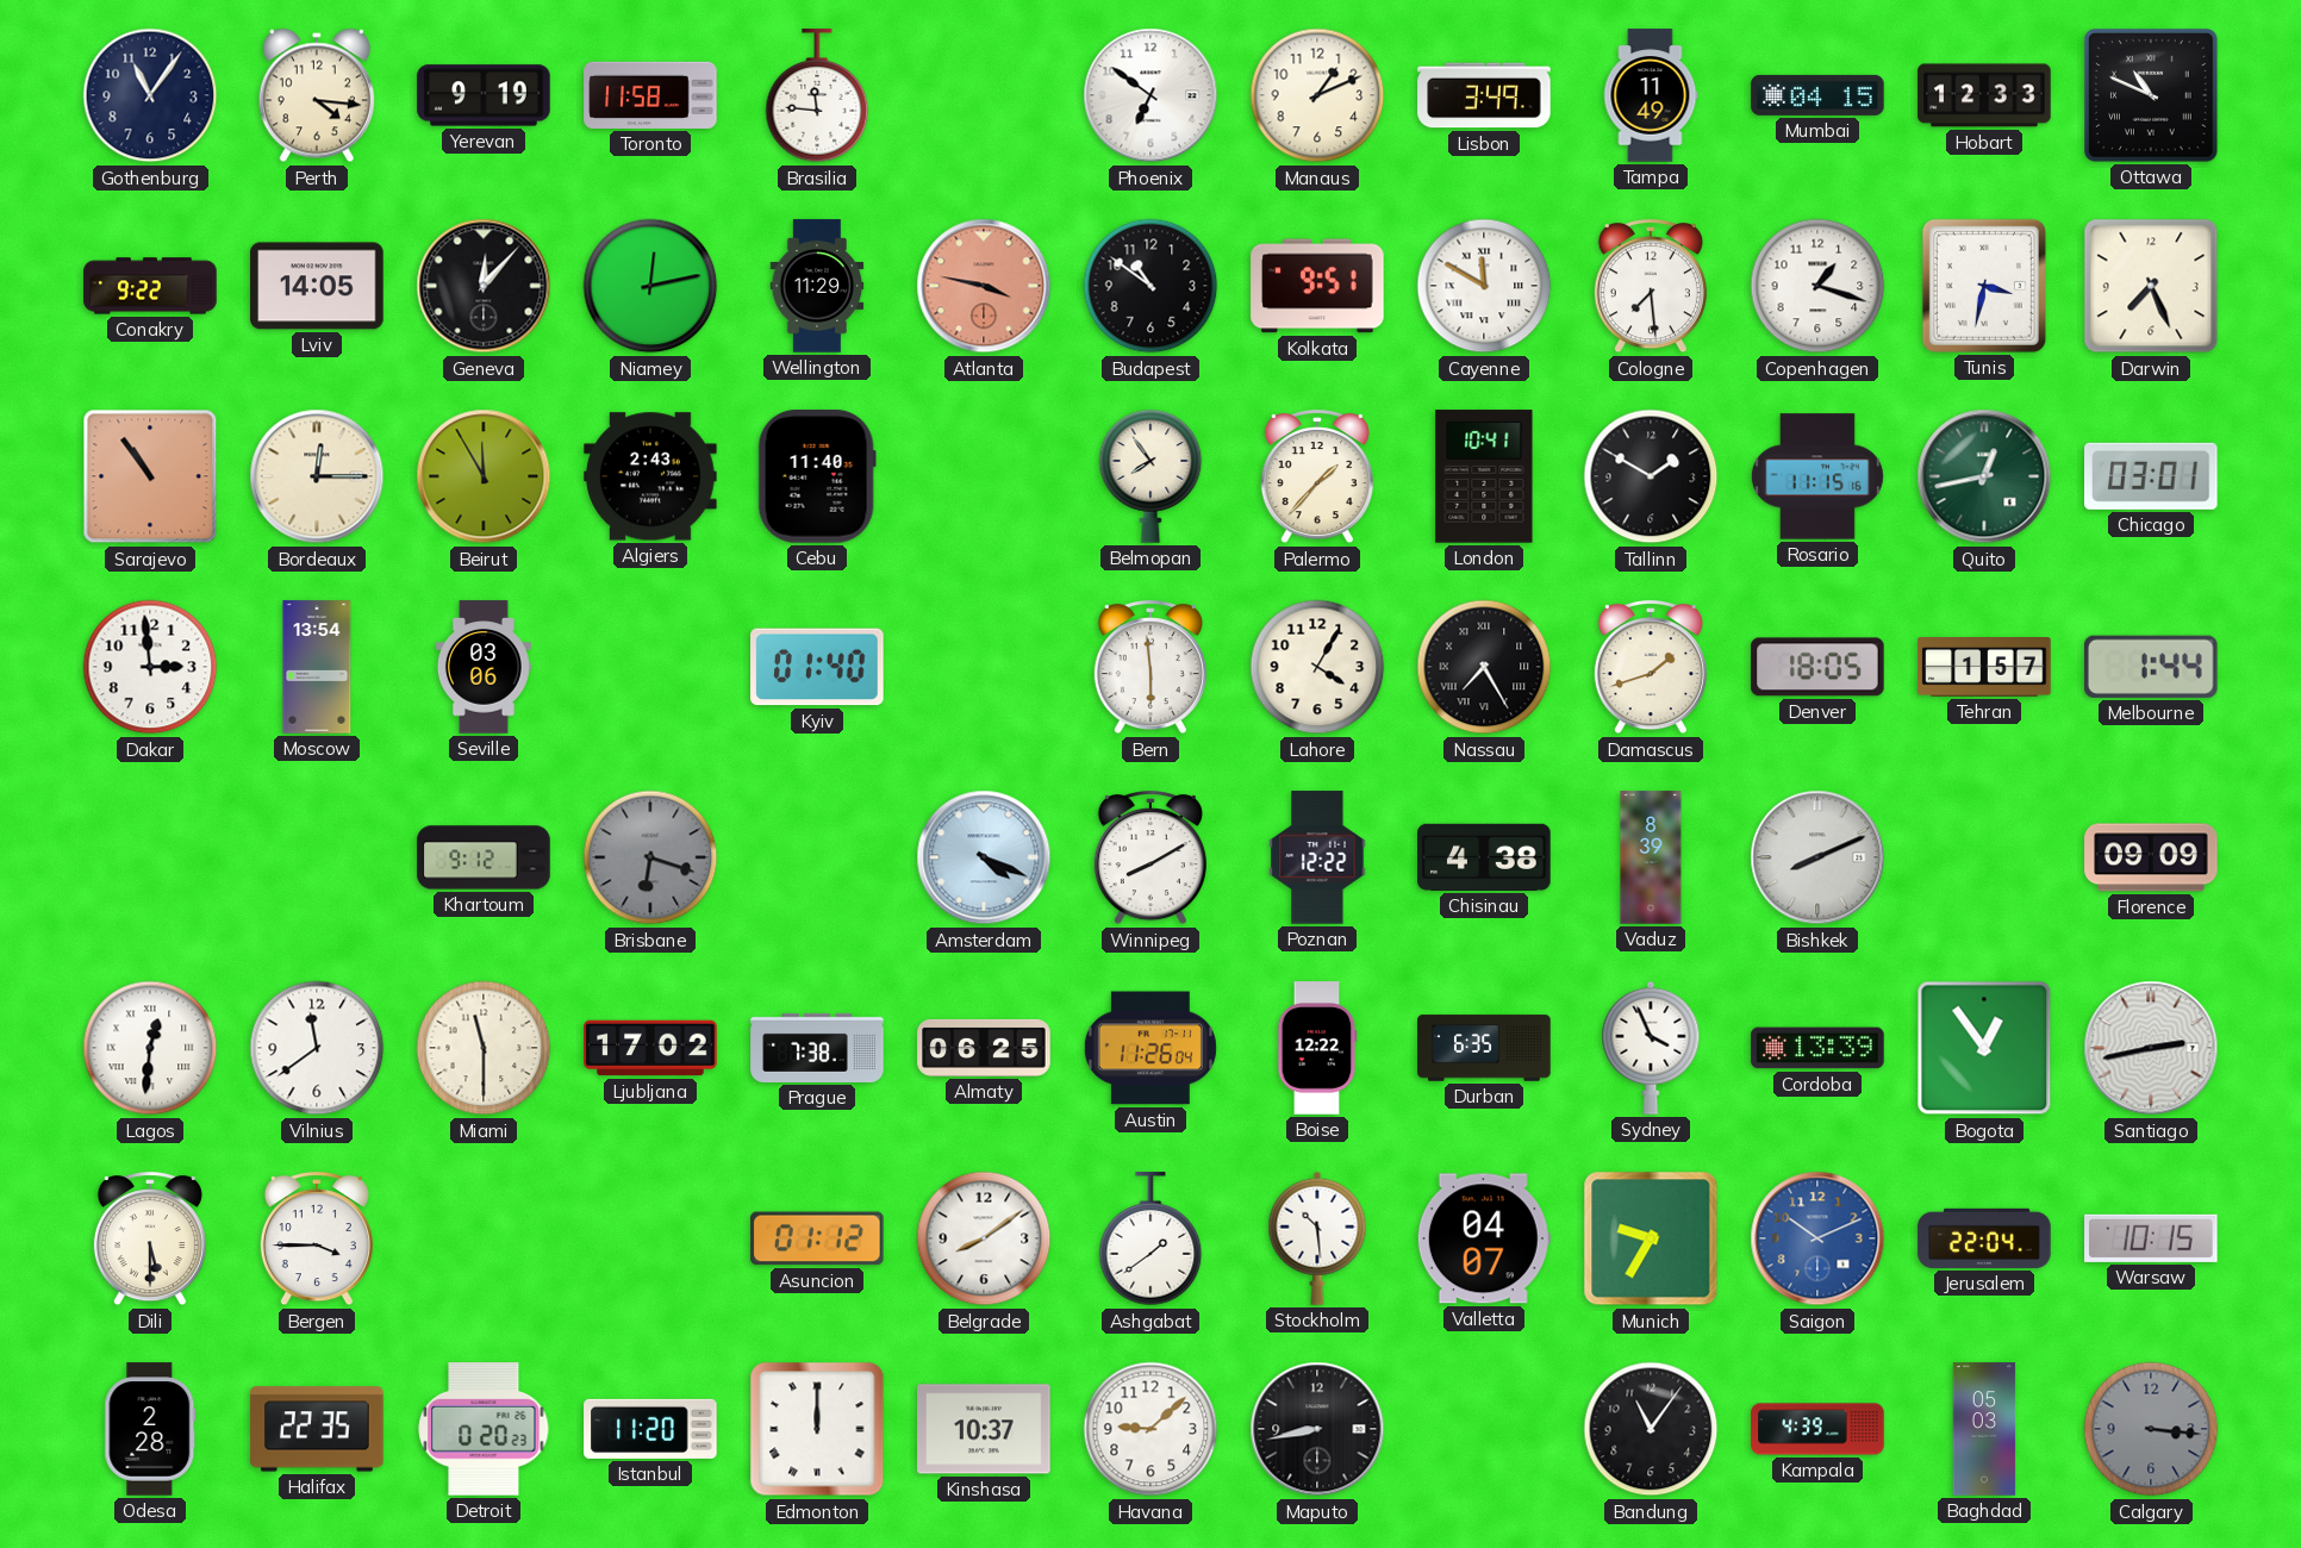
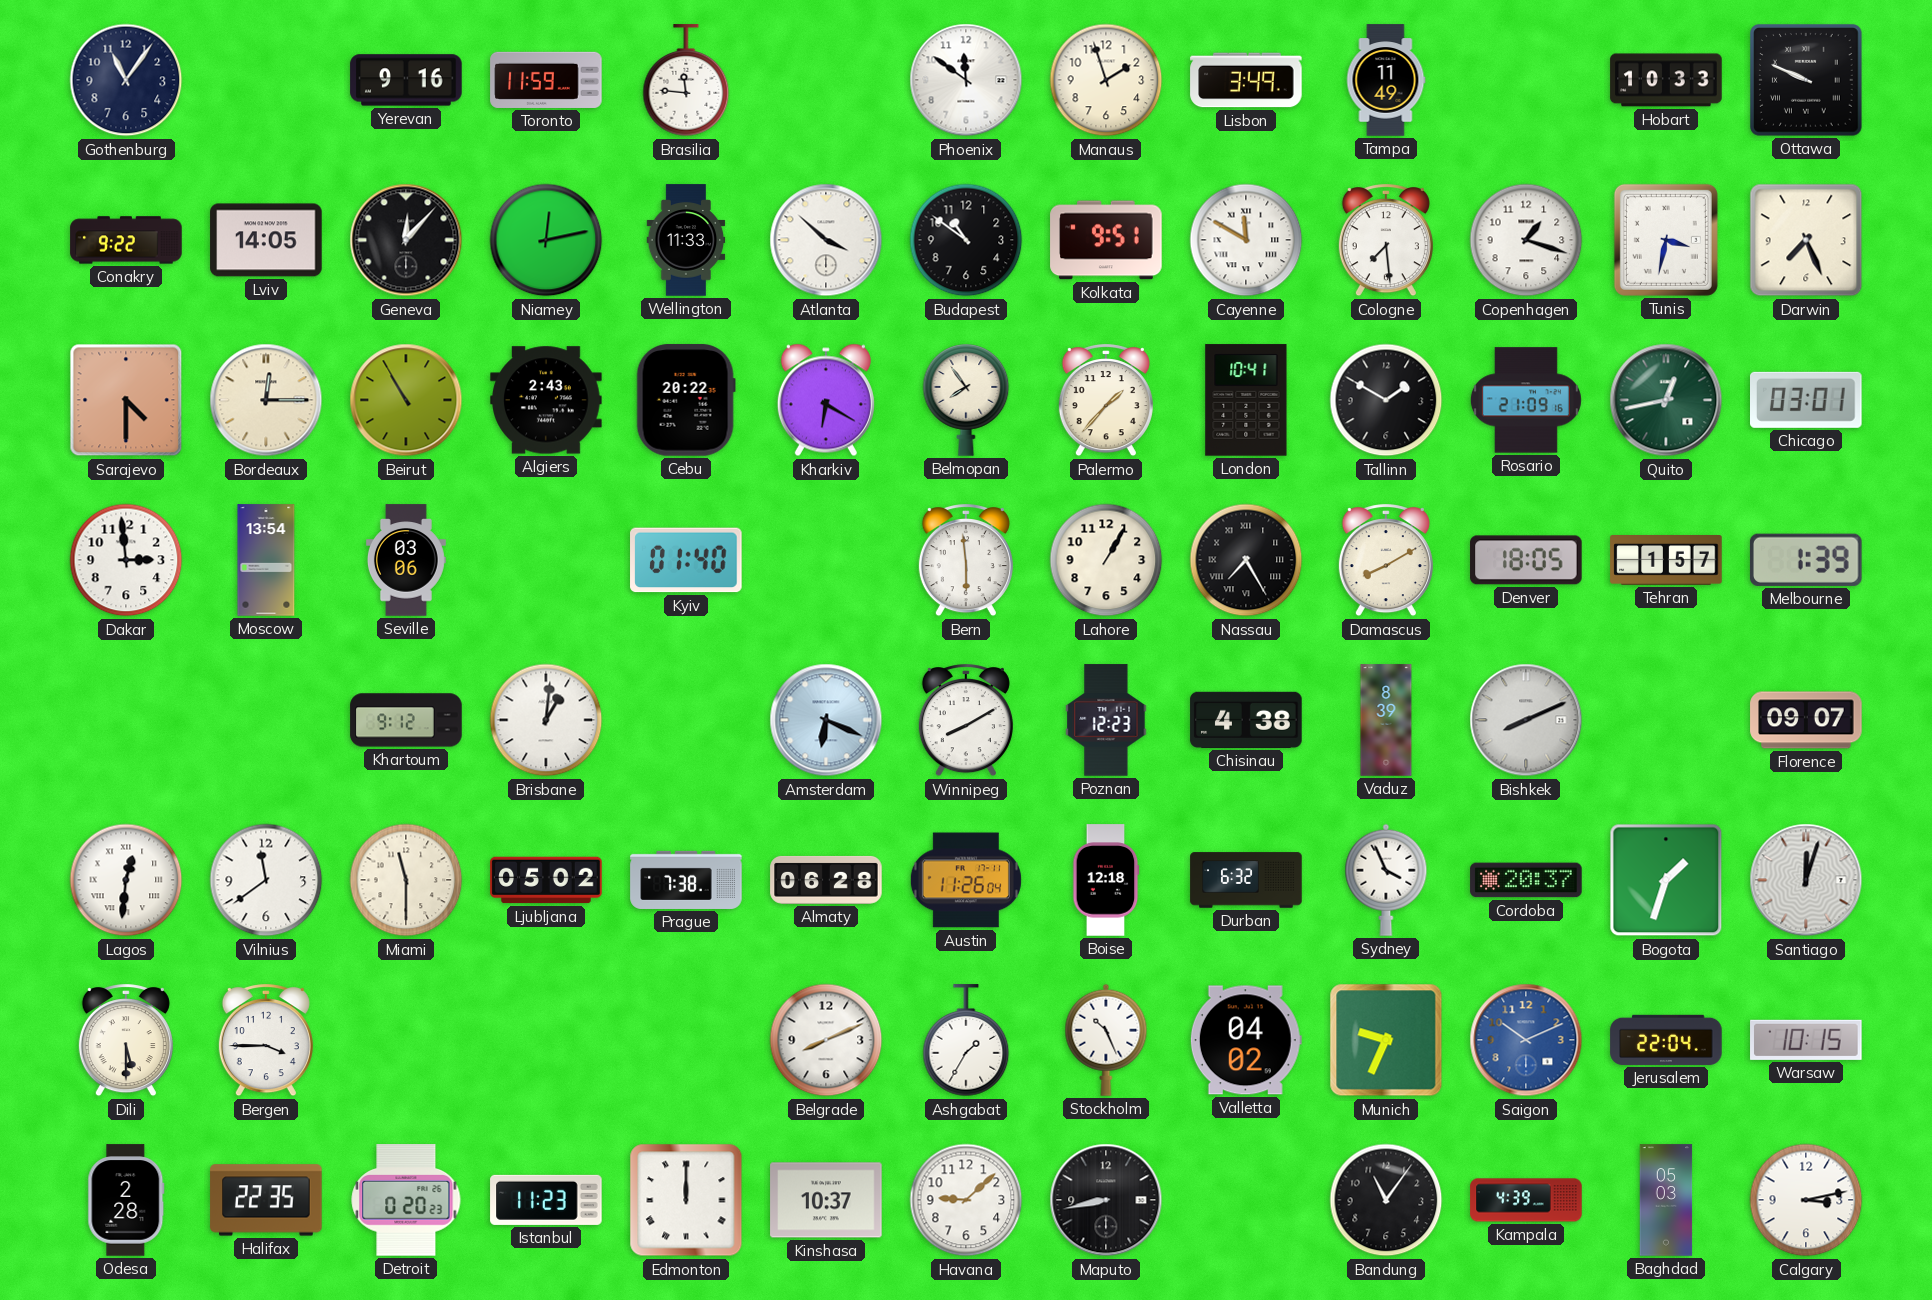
Perth: 4:16 -> none
Yerevan: 9:19 -> 9:16
Toronto: 11:58 -> 11:59
Phoenix: 6:51 -> 11:51
Manaus: 1:11 -> 1:57
Mumbai: 04:15 -> none
Hobart: 12:33 -> 10:33
Ottawa: 10:49 -> 9:49
Wellington: 11:29 -> 11:33
Atlanta: 3:47 -> 3:52
Atlanta dial: salmon -> white
Sarajevo: 10:54 -> 4:30
Beirut: 11:55 -> 10:55
Cebu: 11:40 -> 20:22
Kharkiv: none -> 6:20
Rosario: 11:15 -> 21:09
Lahore: 4:05 -> 1:05
Damascus: 1:42 -> 8:10
Melbourne: 1:44 -> 1:39
Brisbane: 6:18 -> 1:01
Brisbane dial: grey -> white
Amsterdam: 4:19 -> 6:19
Poznan: 12:22 -> 12:23
Florence: 09:09 -> 09:07
Ljubljana: 17:02 -> 05:02
Almaty: 06:25 -> 06:28
Boise: 12:22 -> 12:18
Durban: 6:35 -> 6:32
Cordoba: 13:39 -> 20:37
Bogota: 12:54 -> 1:33
Santiago: 2:43 -> 12:03
Asuncion: 01:12 -> none
Belgrade: 8:09 -> 8:11
Ashgabat: 1:39 -> 1:35
Stockholm: 10:29 -> 10:26
Valletta: 04:07 -> 04:02
Munich: 9:35 -> 9:34
Istanbul: 11:20 -> 11:23
Calgary: 3:16 -> 3:13
Calgary dial: grey -> white
